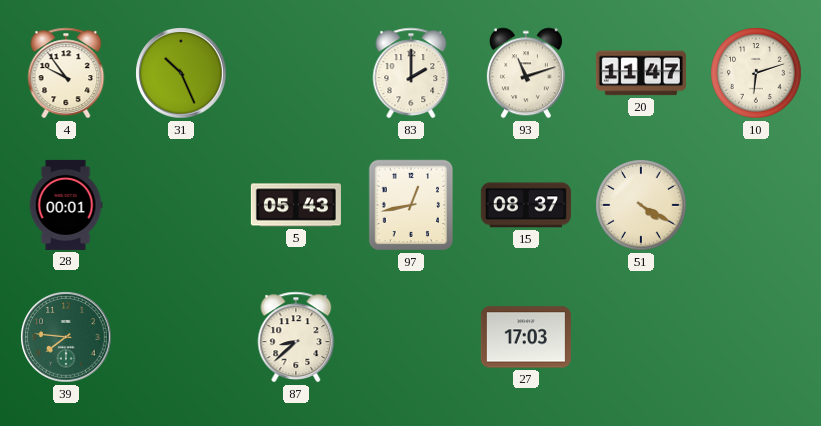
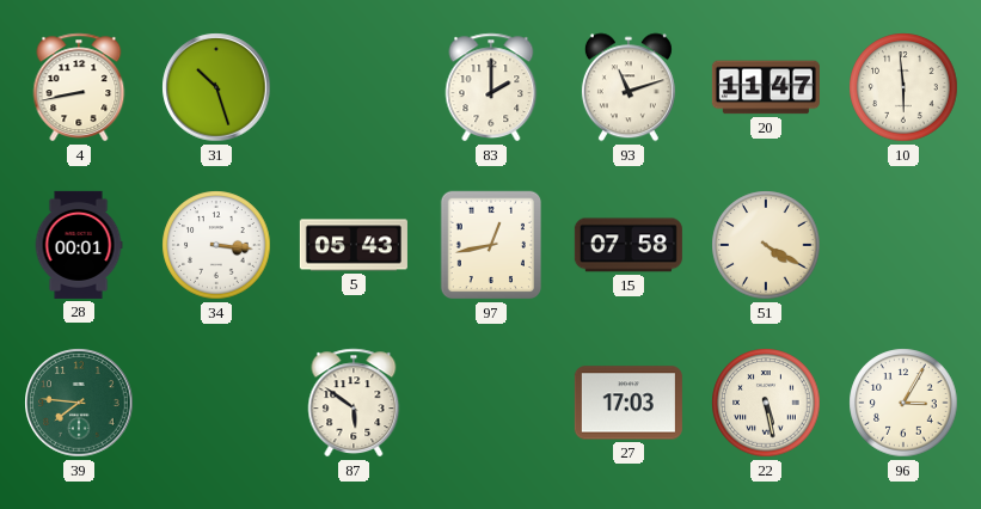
4: 9:54 -> 8:43
31: 10:26 -> 10:27
10: 6:12 -> 5:59
34: none -> 3:16
15: 08:37 -> 07:58
87: 8:38 -> 5:51
22: none -> 5:28
96: none -> 3:05
